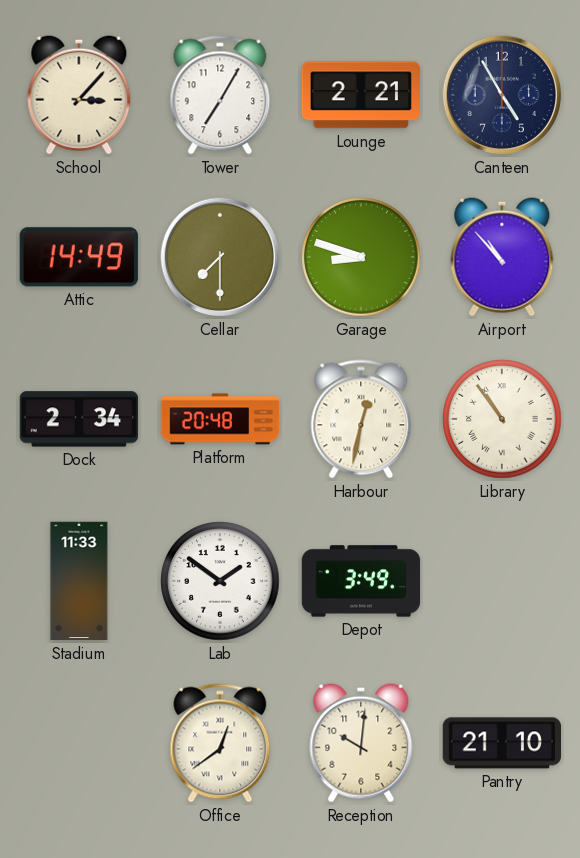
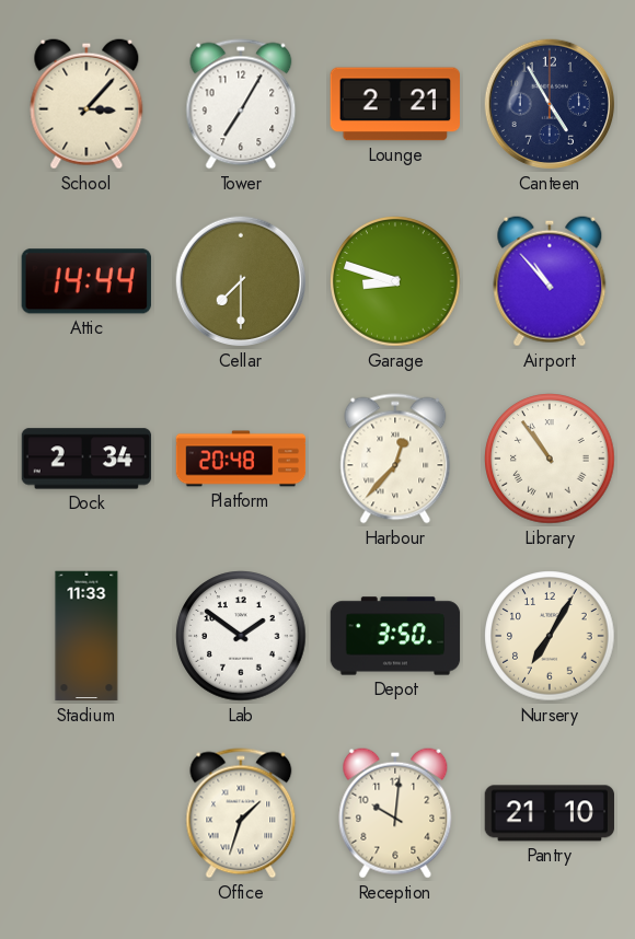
Attic: 14:49 -> 14:44
Harbour: 12:32 -> 12:37
Depot: 3:49 -> 3:50
Nursery: none -> 7:05
Office: 12:39 -> 1:33
